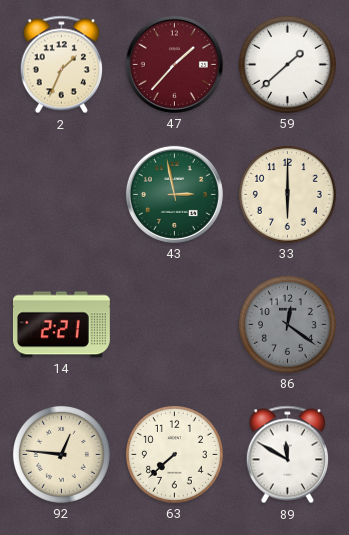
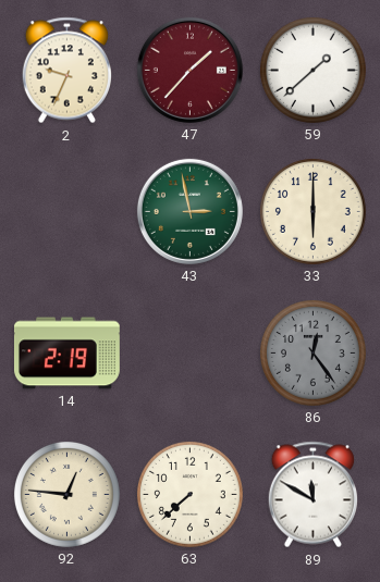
2: 1:34 -> 9:34
14: 2:21 -> 2:19
86: 12:21 -> 12:24
